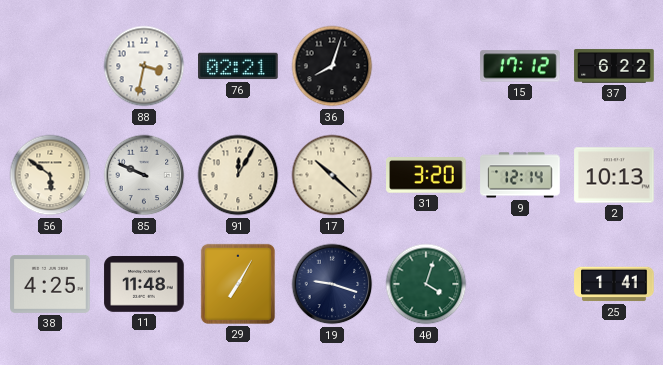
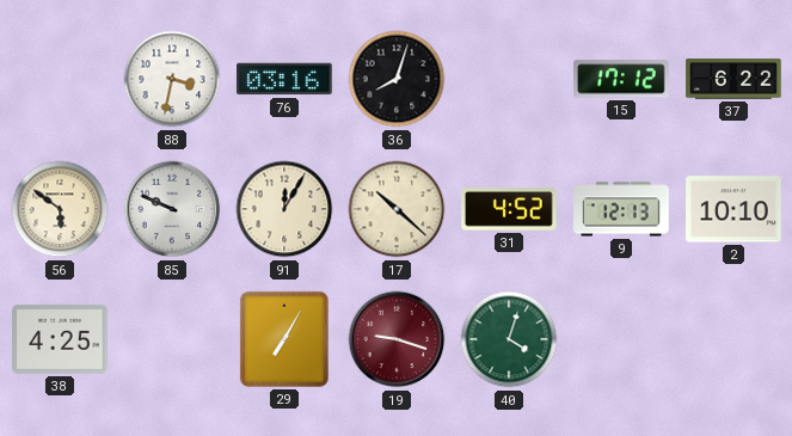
76: 02:21 -> 03:16
31: 3:20 -> 4:52
9: 12:14 -> 12:13
2: 10:13 -> 10:10
11: 11:48 -> none
19 dial: navy -> burgundy
25: 1:41 -> none
